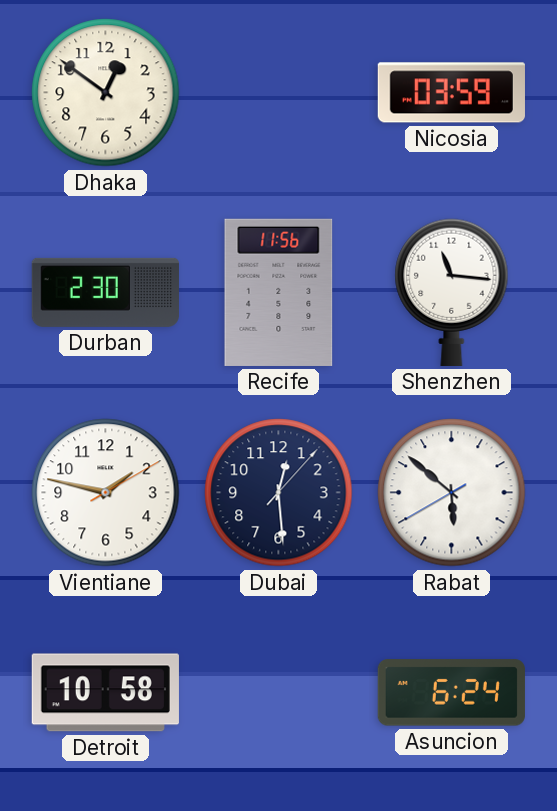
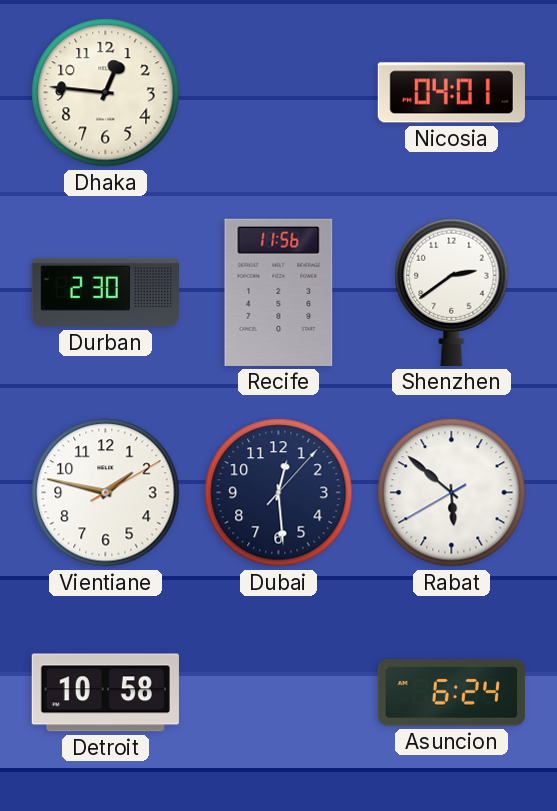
Dhaka: 12:51 -> 12:46
Nicosia: 03:59 -> 04:01
Shenzhen: 11:16 -> 2:39
